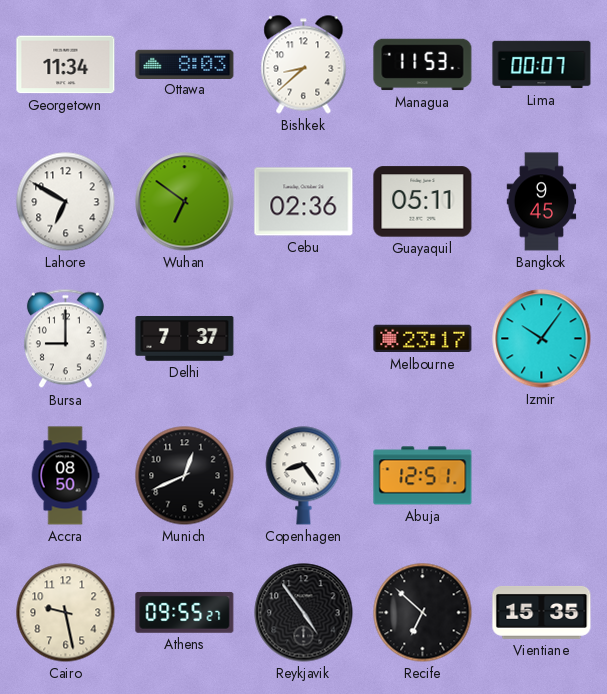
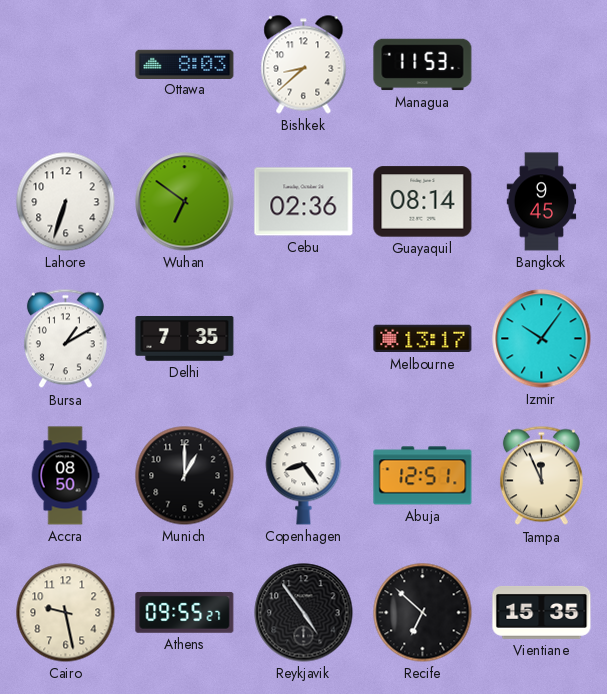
Georgetown: 11:34 -> none
Lima: 00:07 -> none
Lahore: 6:50 -> 6:33
Guayaquil: 05:11 -> 08:14
Bursa: 9:00 -> 1:10
Delhi: 7:37 -> 7:35
Melbourne: 23:17 -> 13:17
Munich: 12:41 -> 1:00
Tampa: none -> 11:56
